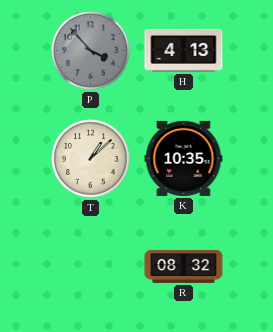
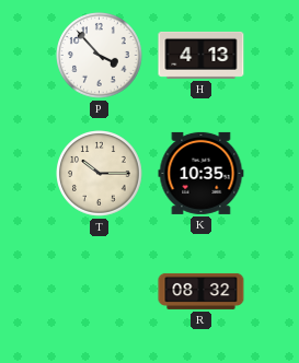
P dial: grey -> white
T: 1:08 -> 10:15
